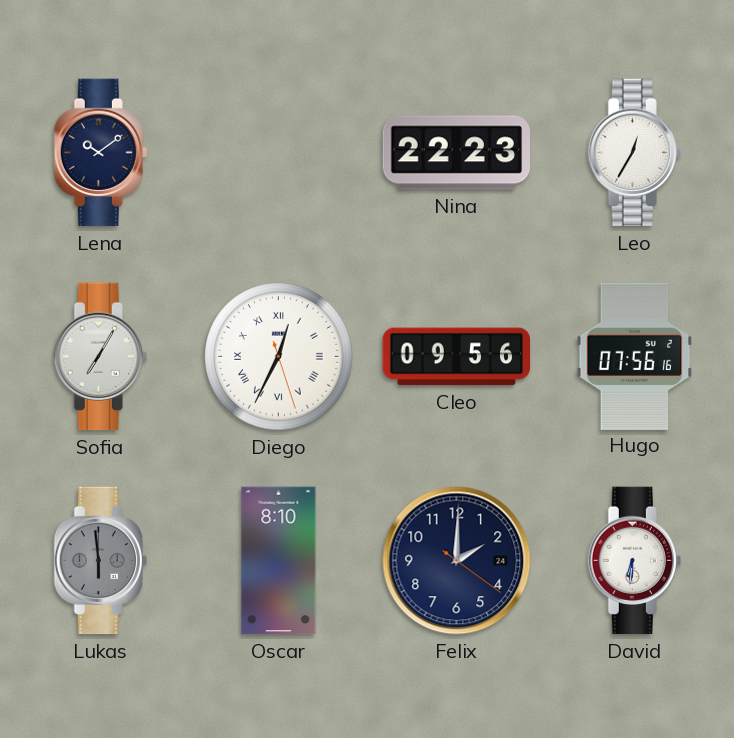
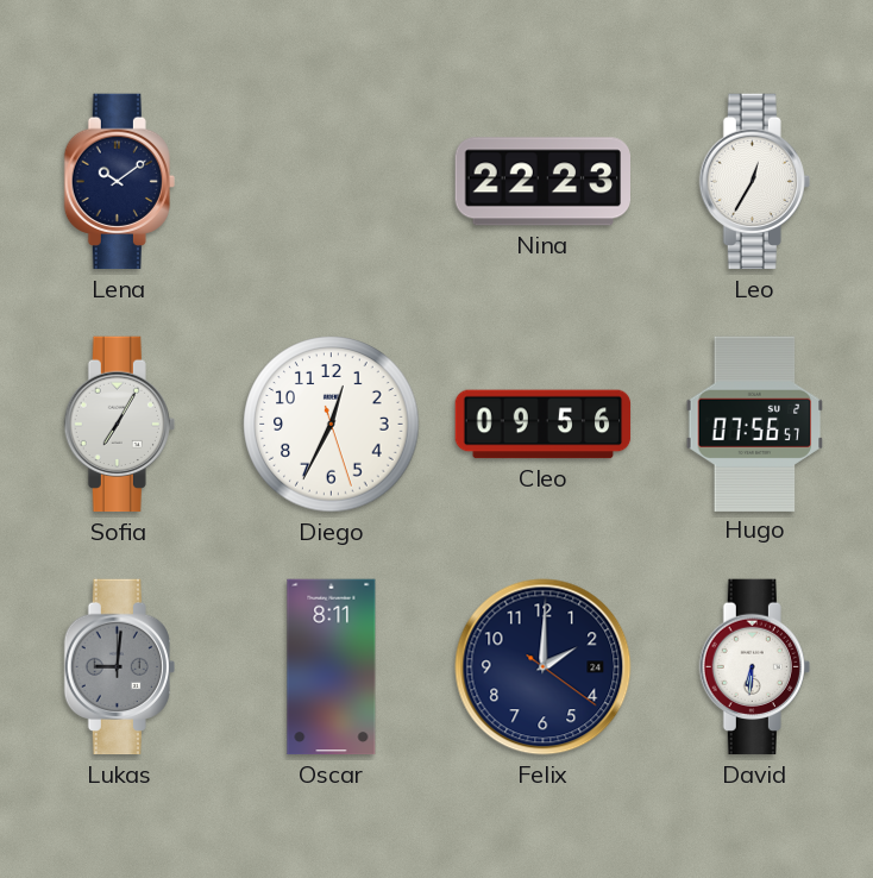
Diego numerals: Roman -> Arabic
Hugo: 07:56:16 -> 07:56:57
Lukas: 5:59 -> 9:01
Oscar: 8:10 -> 8:11
